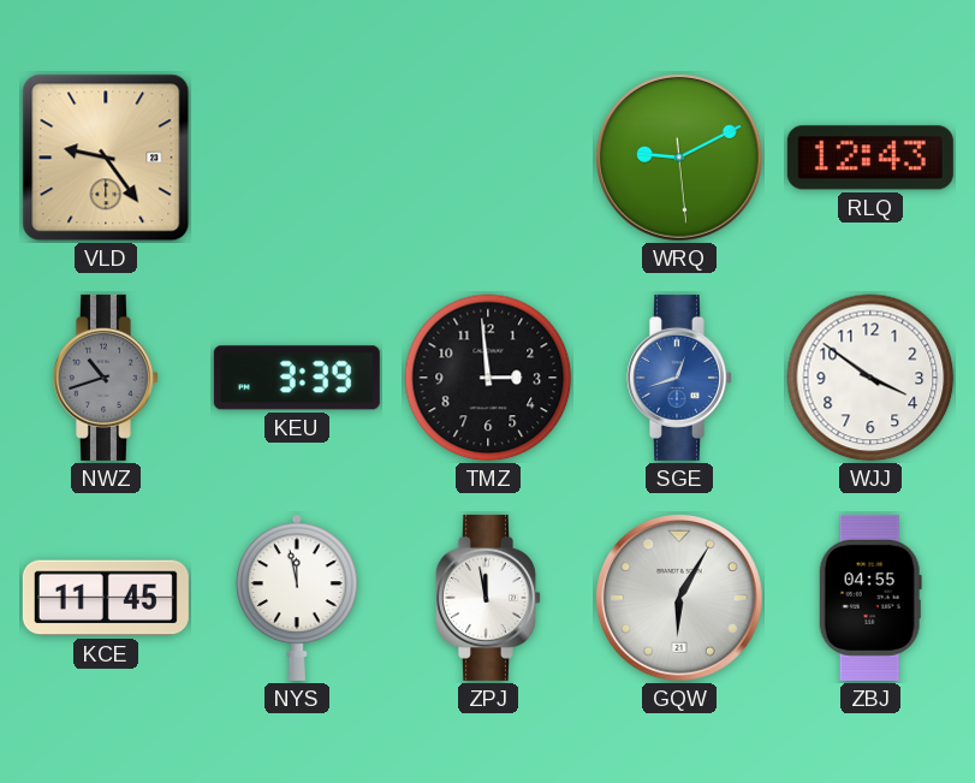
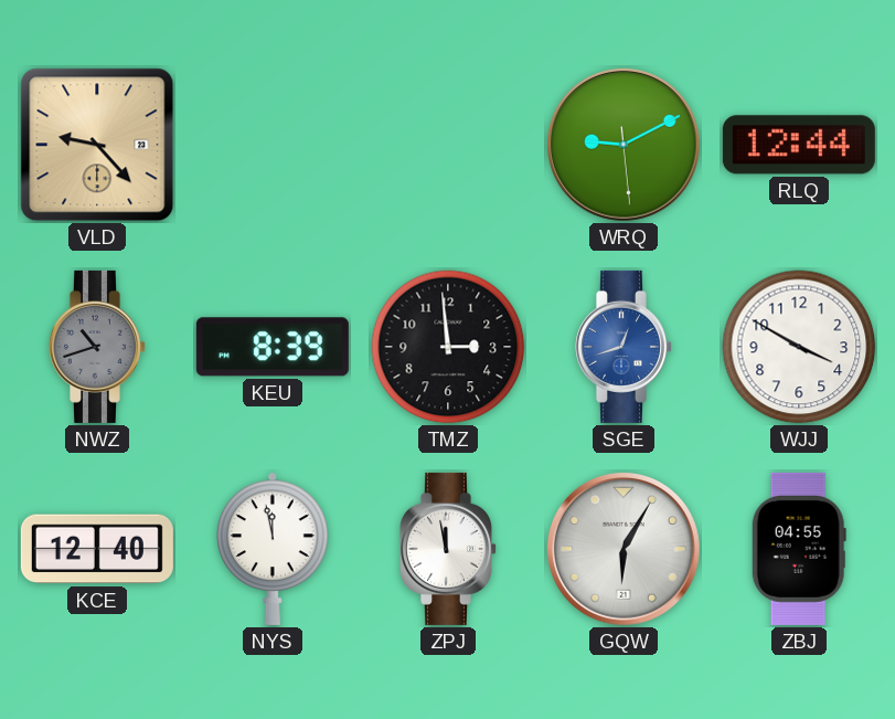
VLD: 9:24 -> 9:23
RLQ: 12:43 -> 12:44
KEU: 3:39 -> 8:39
WJJ: 3:51 -> 3:50
KCE: 11:45 -> 12:40
